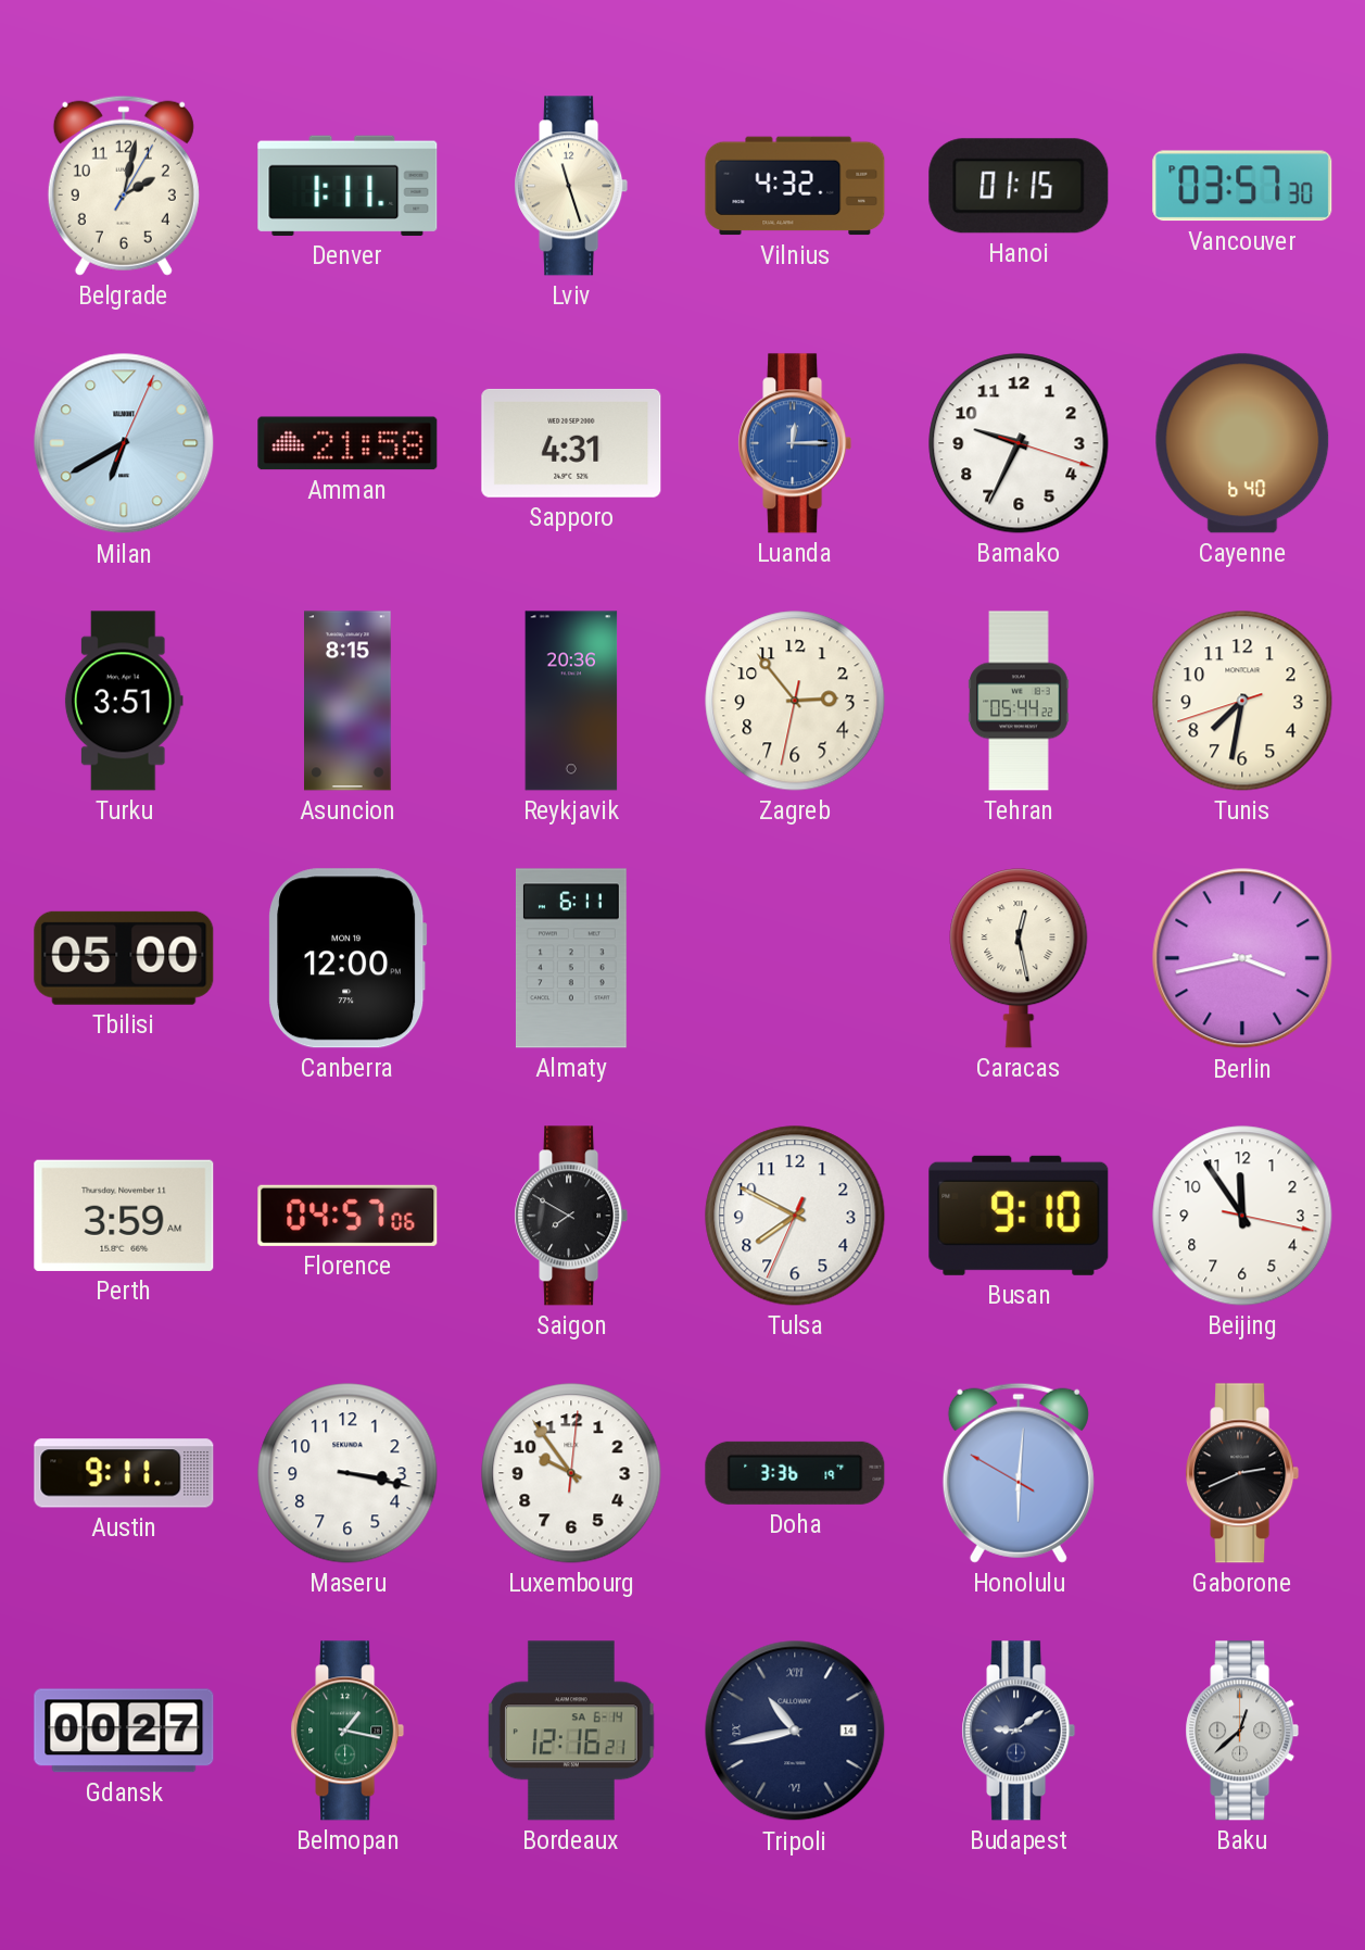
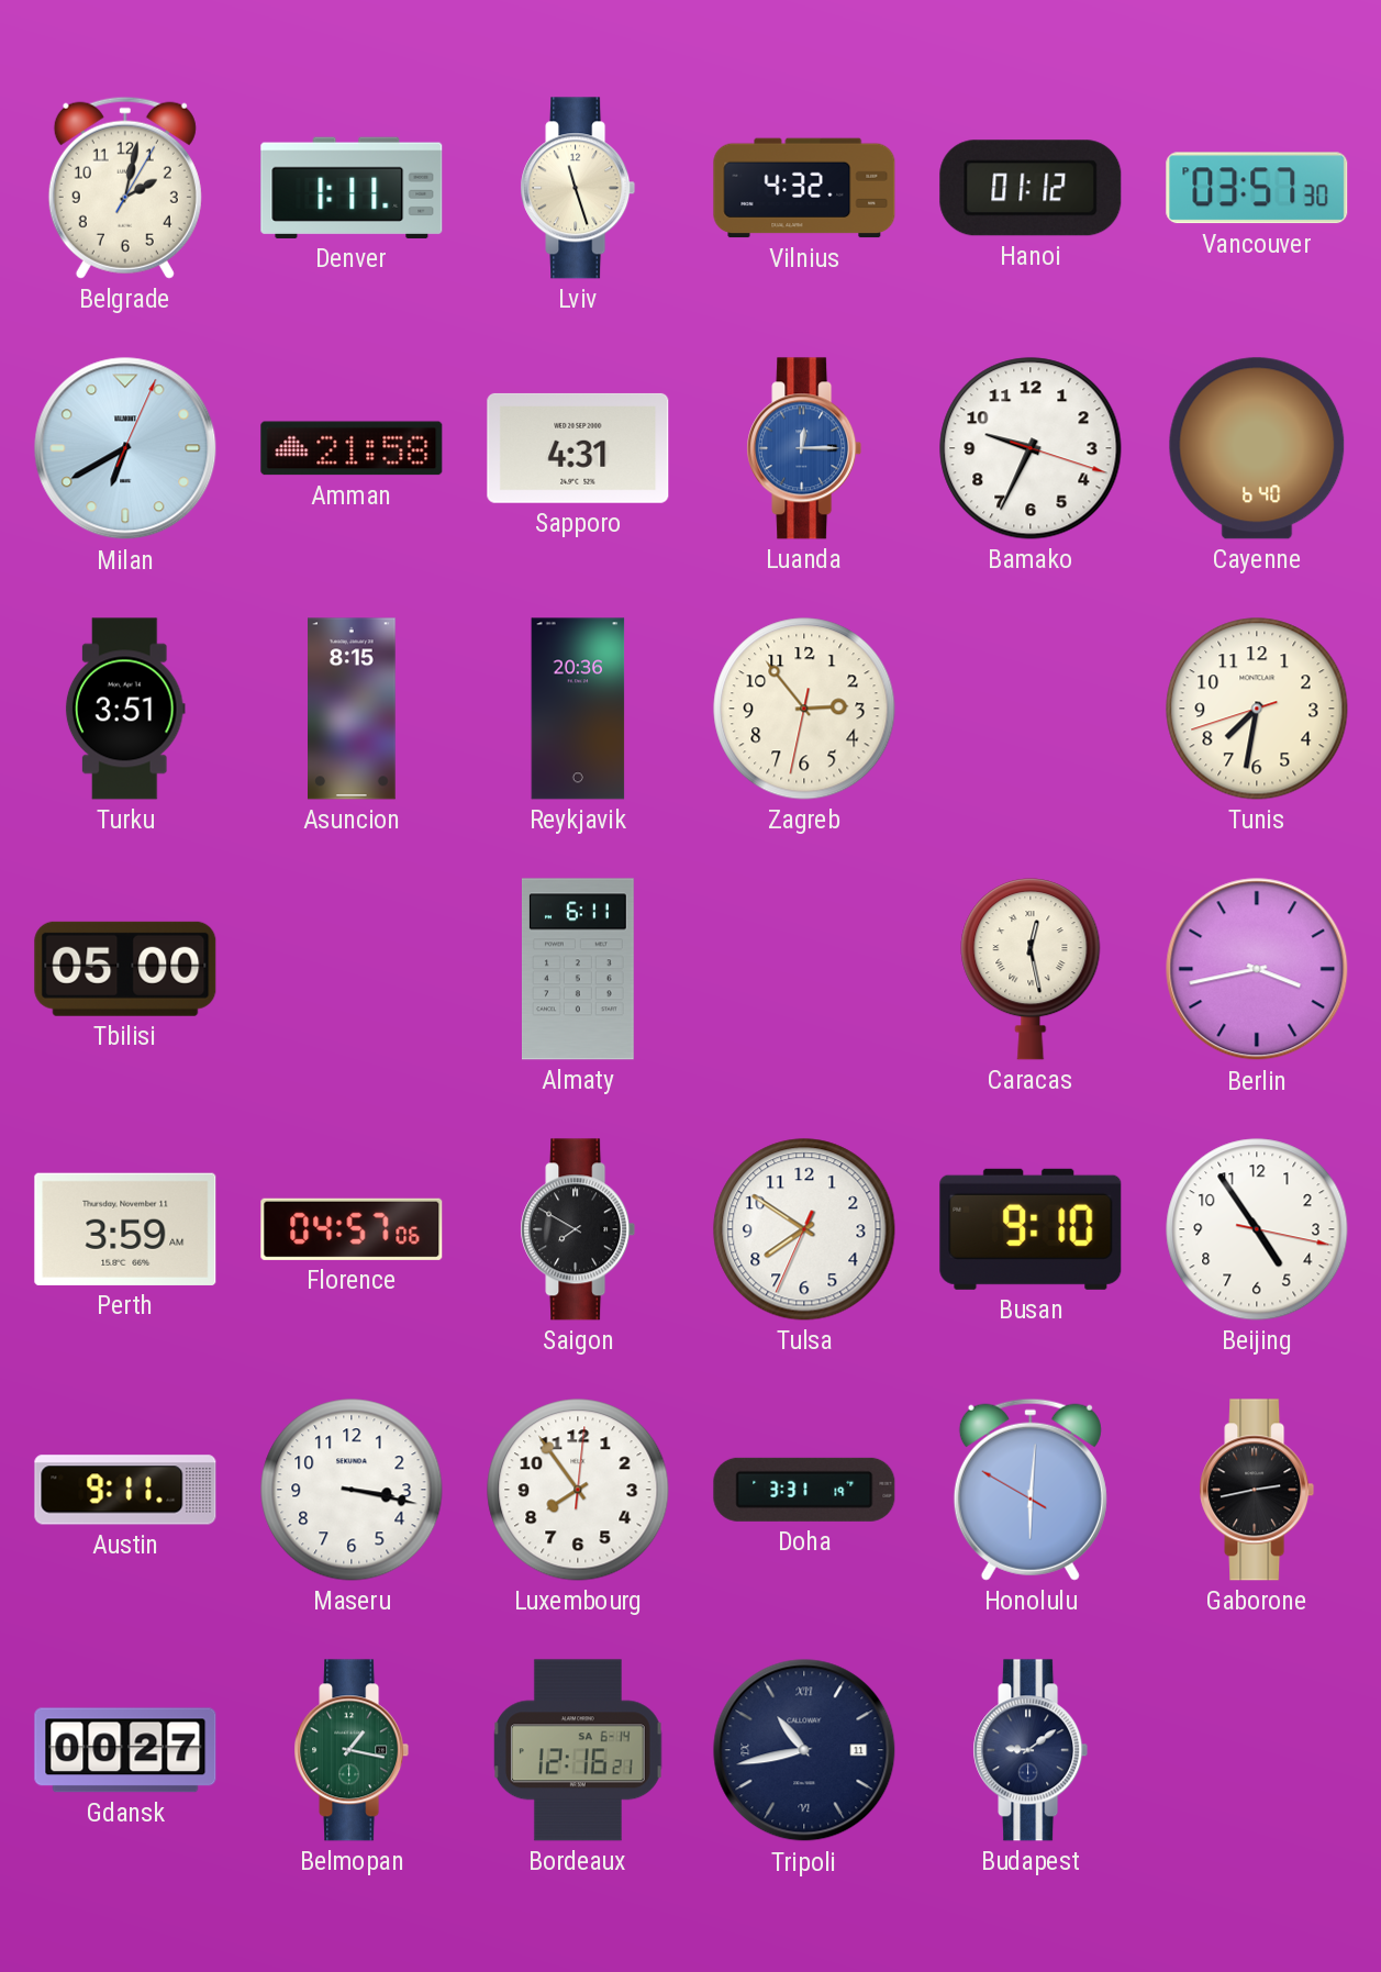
Hanoi: 01:15 -> 01:12
Tehran: 05:44 -> none
Canberra: 12:00 -> none
Tulsa: 7:49 -> 7:50
Beijing: 11:54 -> 4:54
Luxembourg: 9:54 -> 7:54
Doha: 3:36 -> 3:31
Gaborone: 2:41 -> 2:43
Tripoli date: 14 -> 11
Baku: 12:38 -> none
